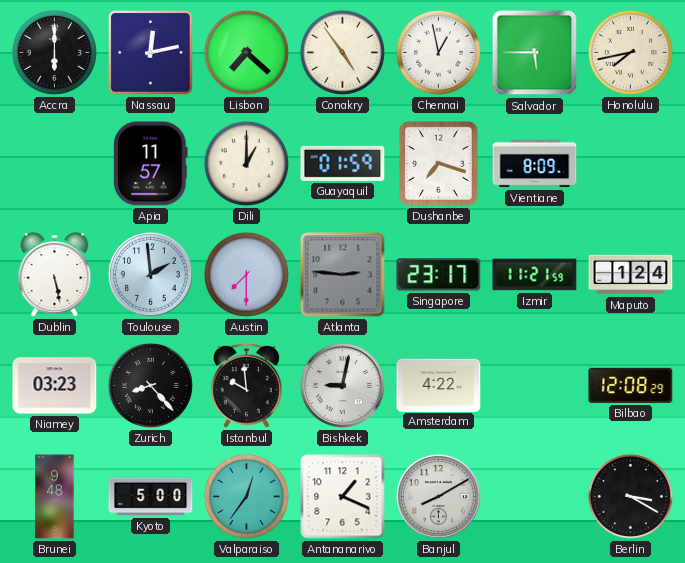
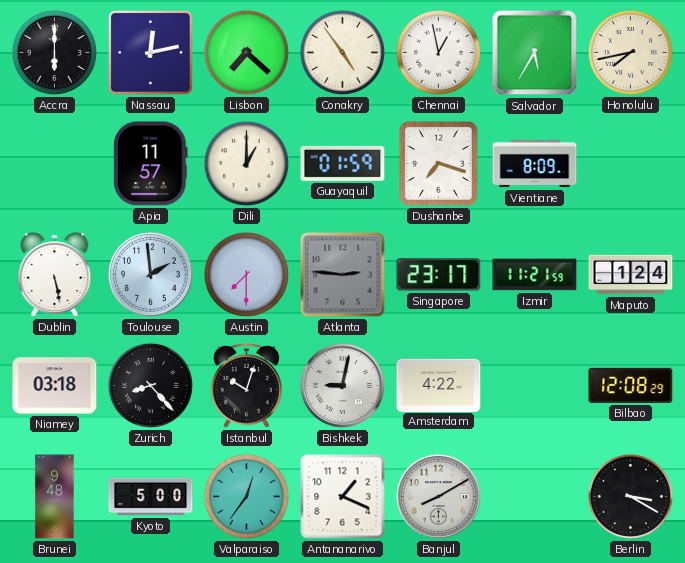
Salvador: 5:45 -> 5:35
Niamey: 03:23 -> 03:18
Istanbul: 9:59 -> 10:03
